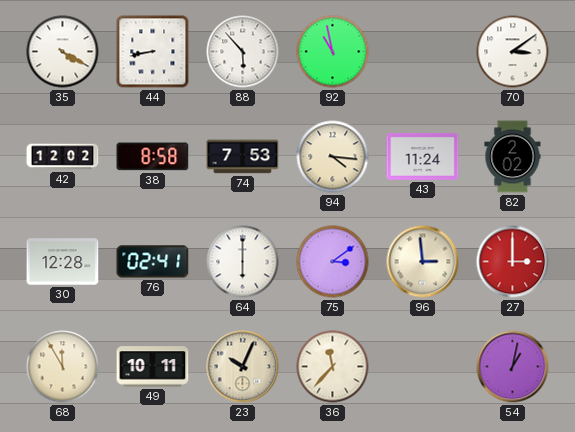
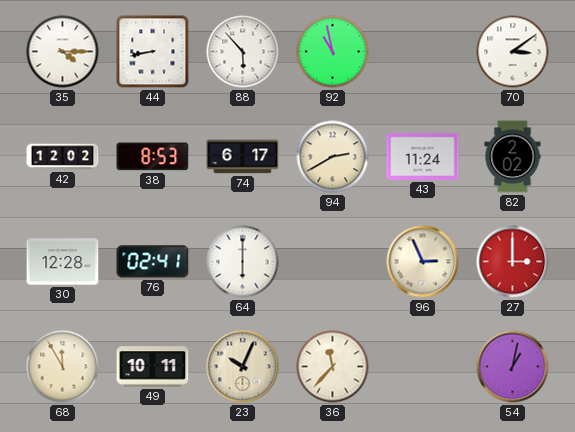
35: 4:20 -> 4:15
38: 8:58 -> 8:53
74: 7:53 -> 6:17
94: 4:16 -> 2:40
75: 3:09 -> none
96: 2:59 -> 2:56
